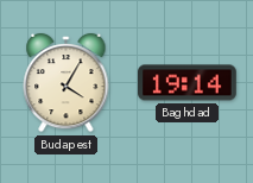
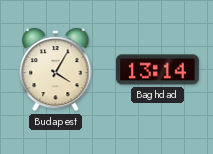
Baghdad: 19:14 -> 13:14
